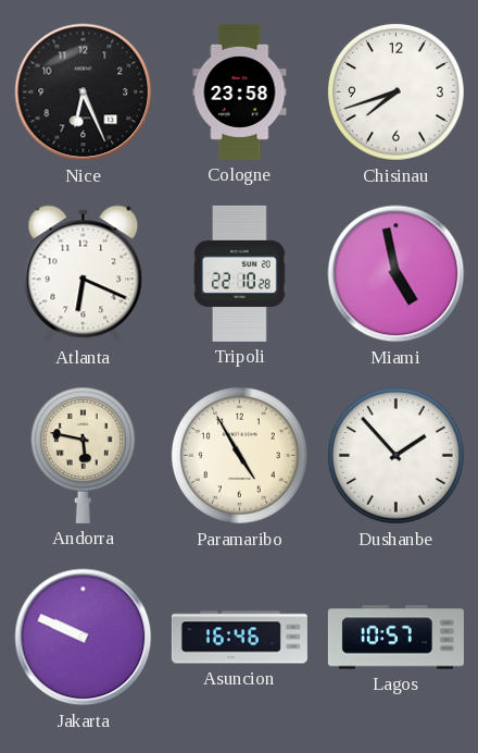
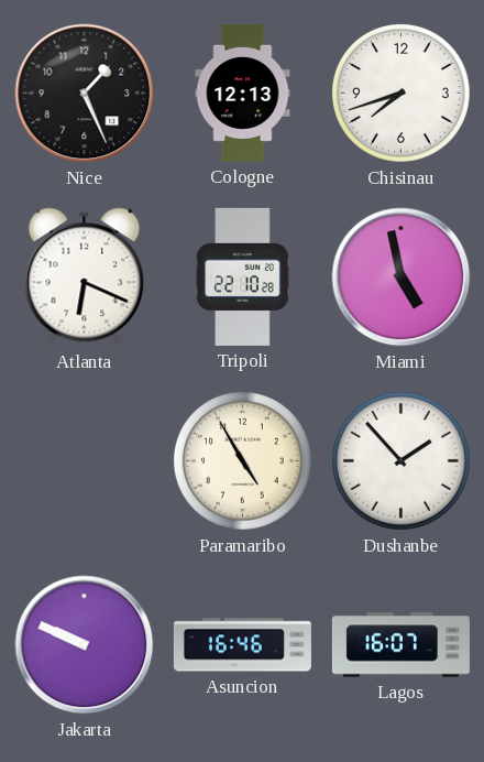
Nice: 6:26 -> 1:26
Cologne: 23:58 -> 12:13
Andorra: 5:47 -> none
Lagos: 10:57 -> 16:07
